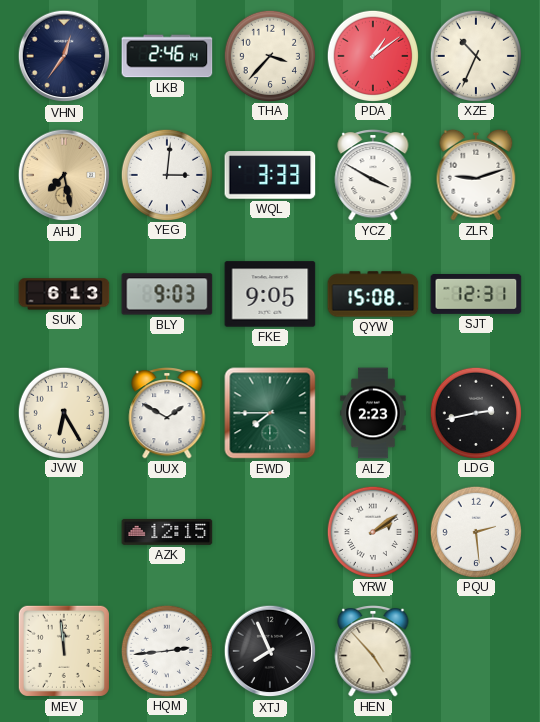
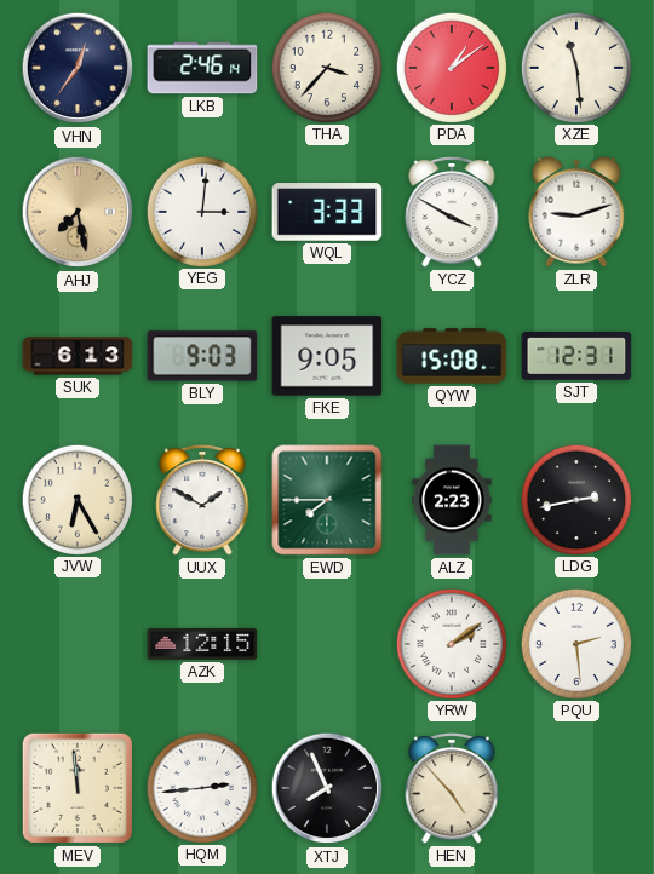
XZE: 10:34 -> 11:29
